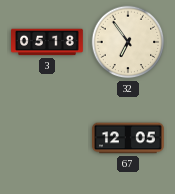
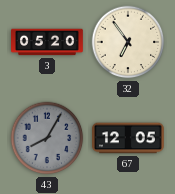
3: 05:18 -> 05:20
43: none -> 8:05
